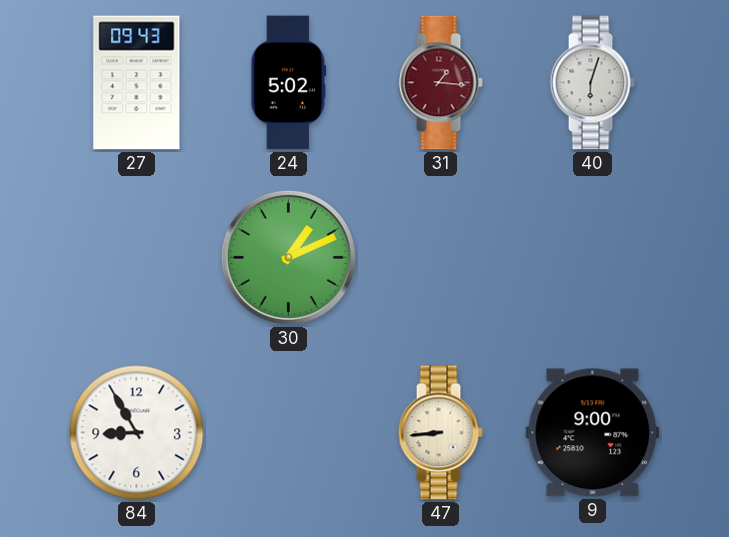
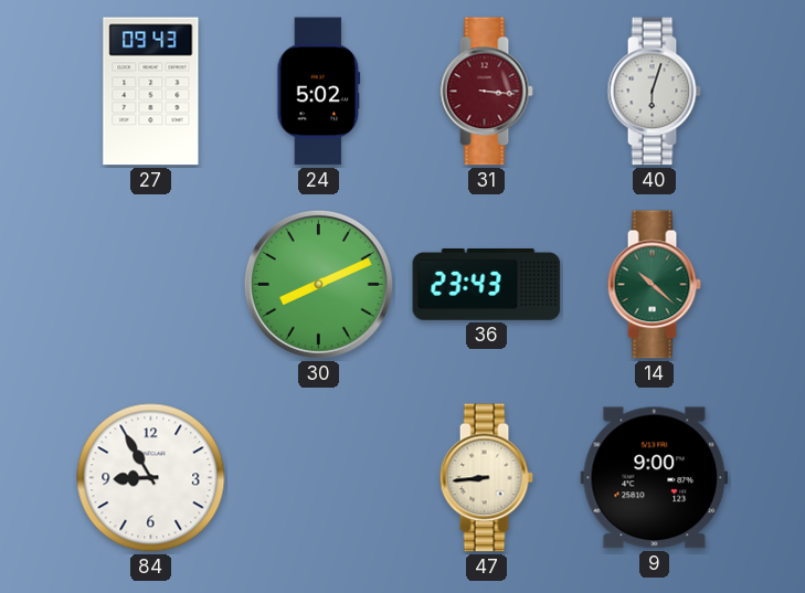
31: 1:16 -> 3:16
30: 1:11 -> 8:11
36: none -> 23:43
14: none -> 10:22
